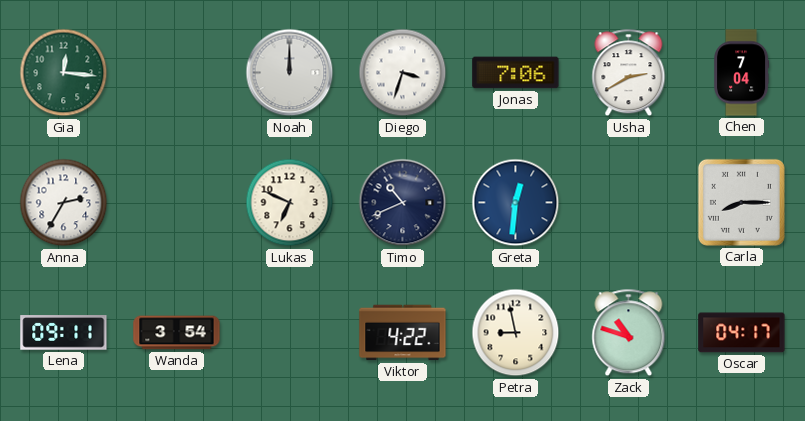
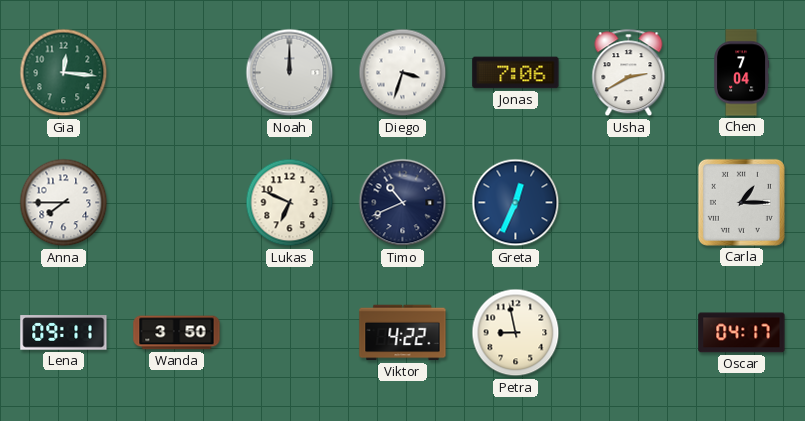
Anna: 2:35 -> 7:45
Greta: 12:31 -> 12:34
Carla: 8:15 -> 1:15
Wanda: 3:54 -> 3:50
Zack: 10:48 -> none
